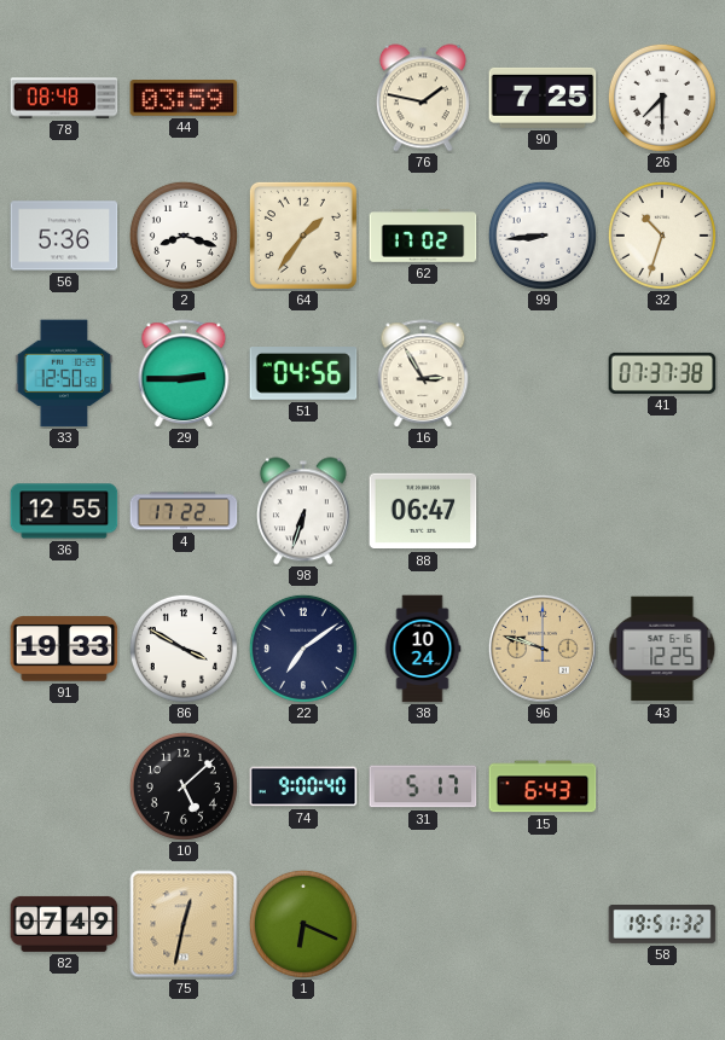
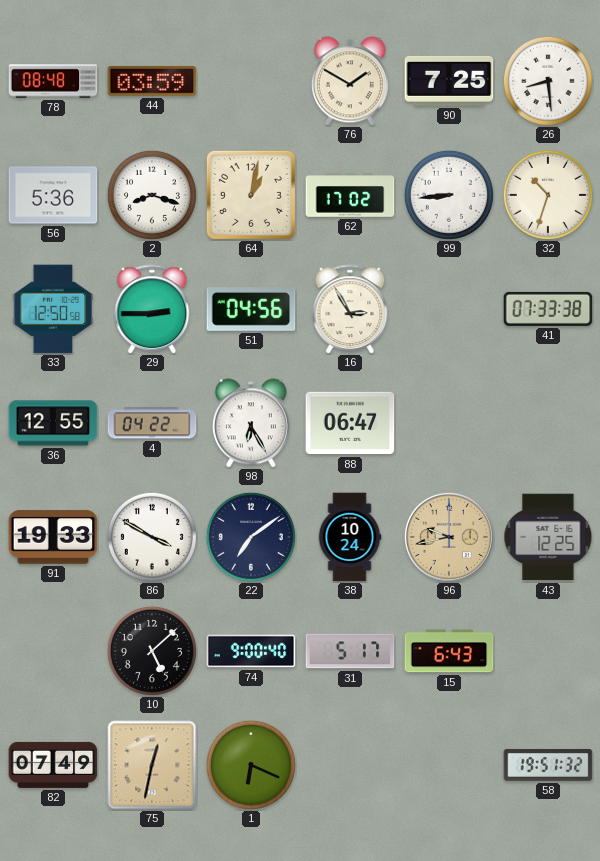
76: 1:47 -> 1:50
26: 7:30 -> 8:29
64: 1:36 -> 1:02
41: 07:37 -> 07:33
4: 17:22 -> 04:22
98: 6:33 -> 6:25
96: 9:48 -> 9:43
